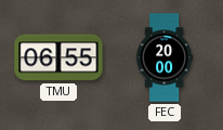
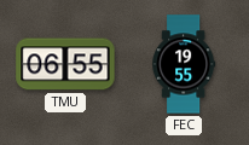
FEC: 20:00 -> 19:55
